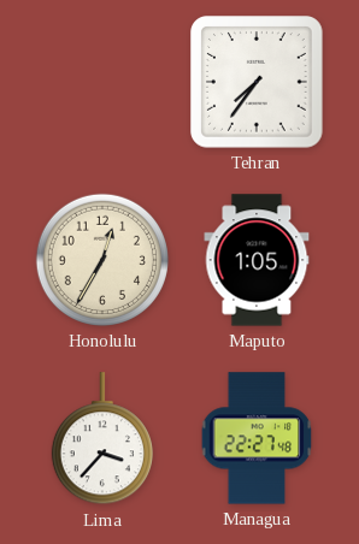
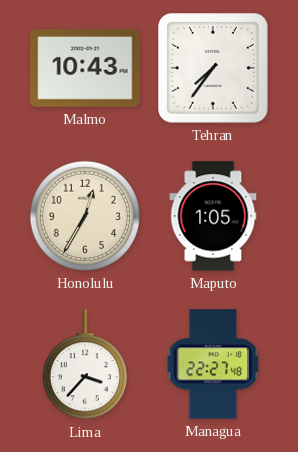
Malmo: none -> 10:43
